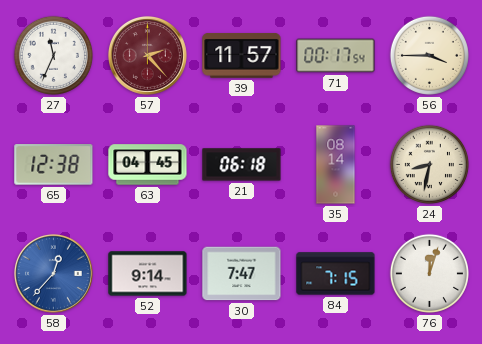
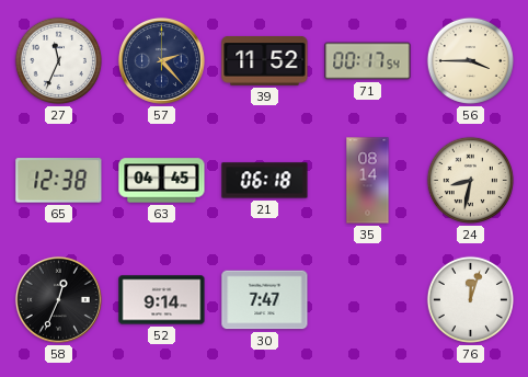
57 dial: burgundy -> navy
39: 11:57 -> 11:52
58: 12:37 -> 12:34
58 dial: blue -> black
84: 7:15 -> none
